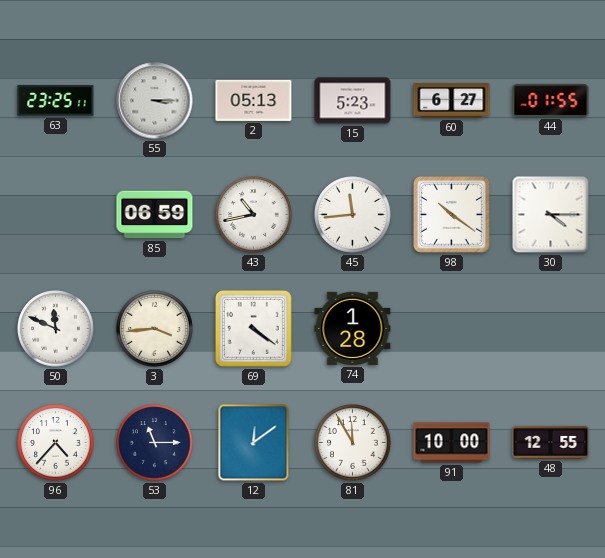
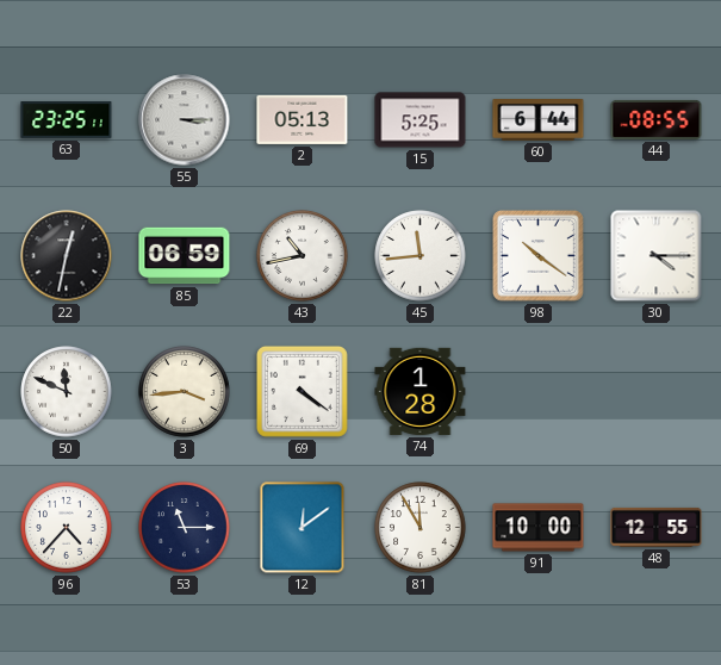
15: 5:23 -> 5:25
60: 6:27 -> 6:44
44: 01:55 -> 08:55
22: none -> 12:32
